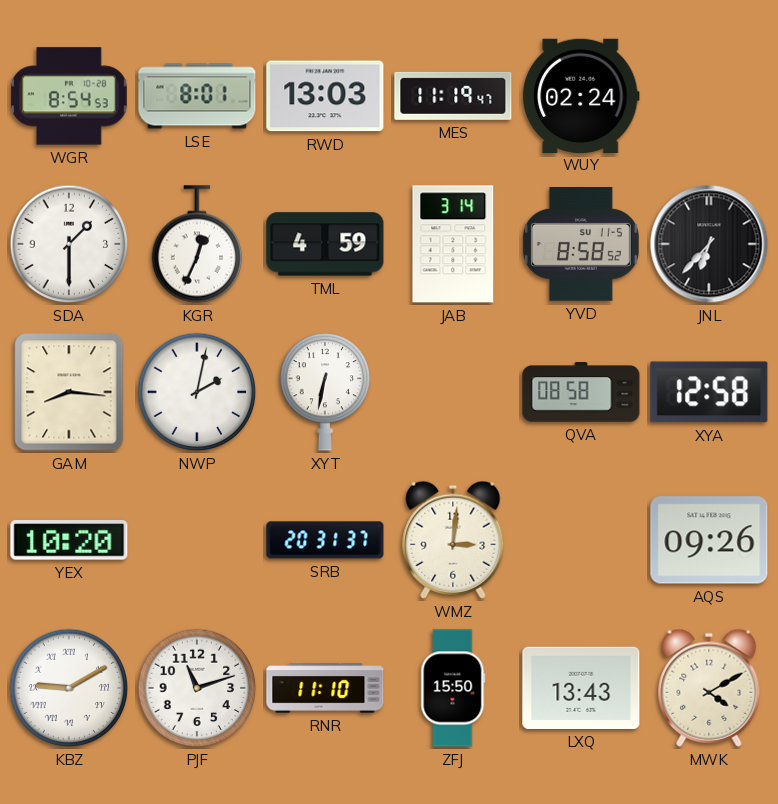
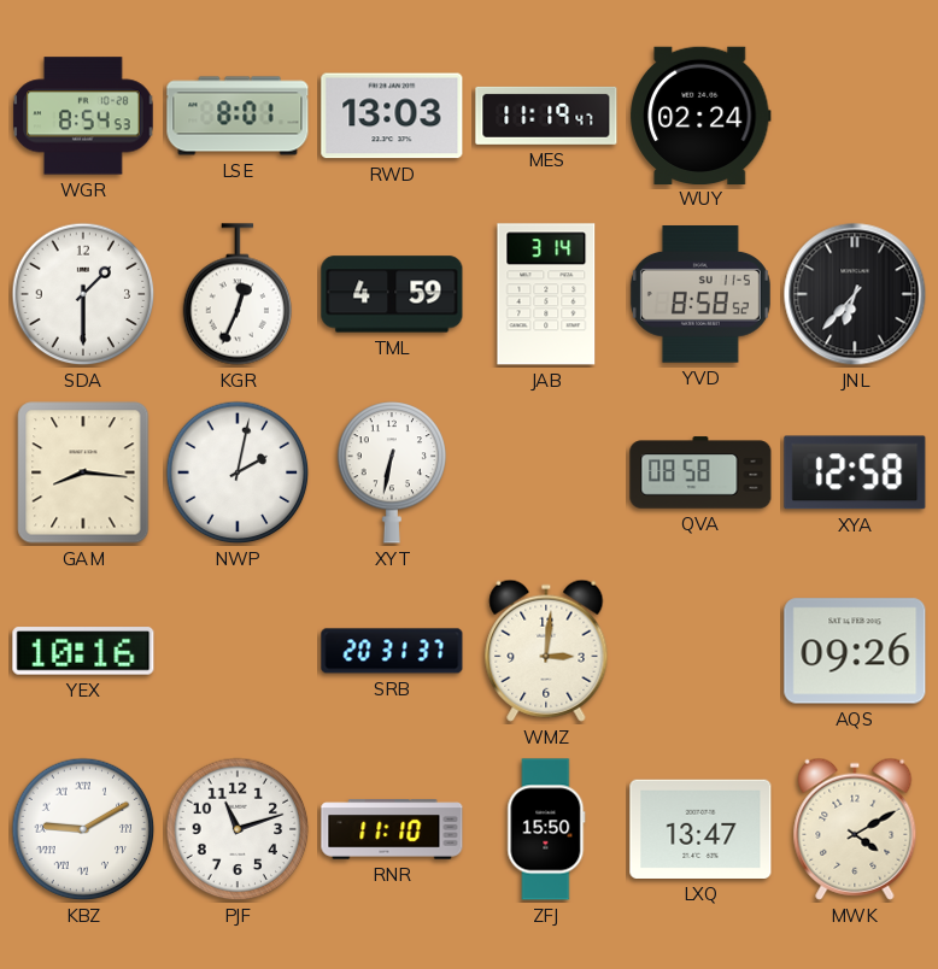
YEX: 10:20 -> 10:16
LXQ: 13:43 -> 13:47
